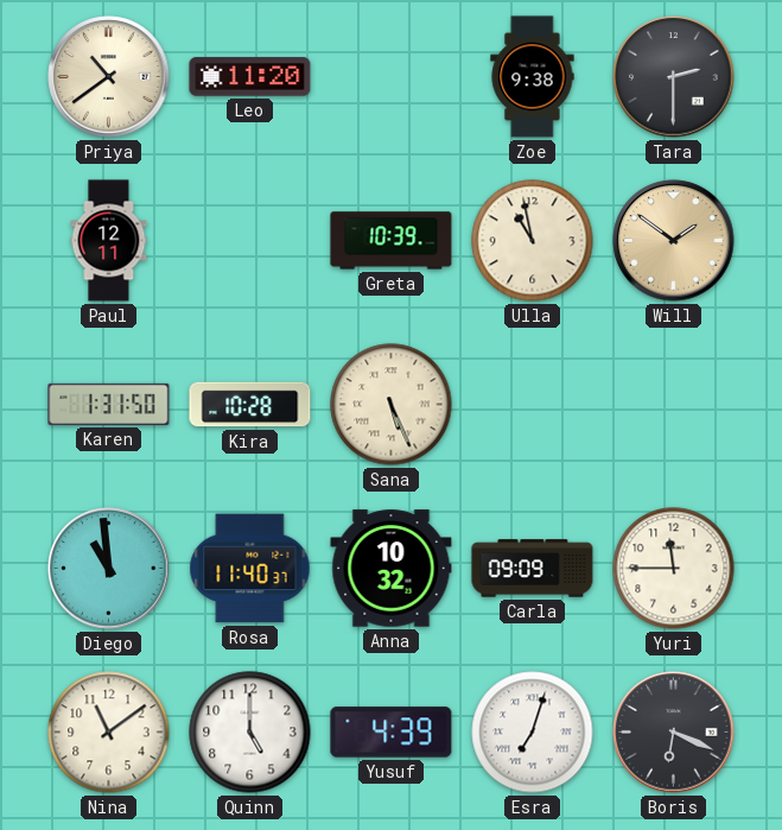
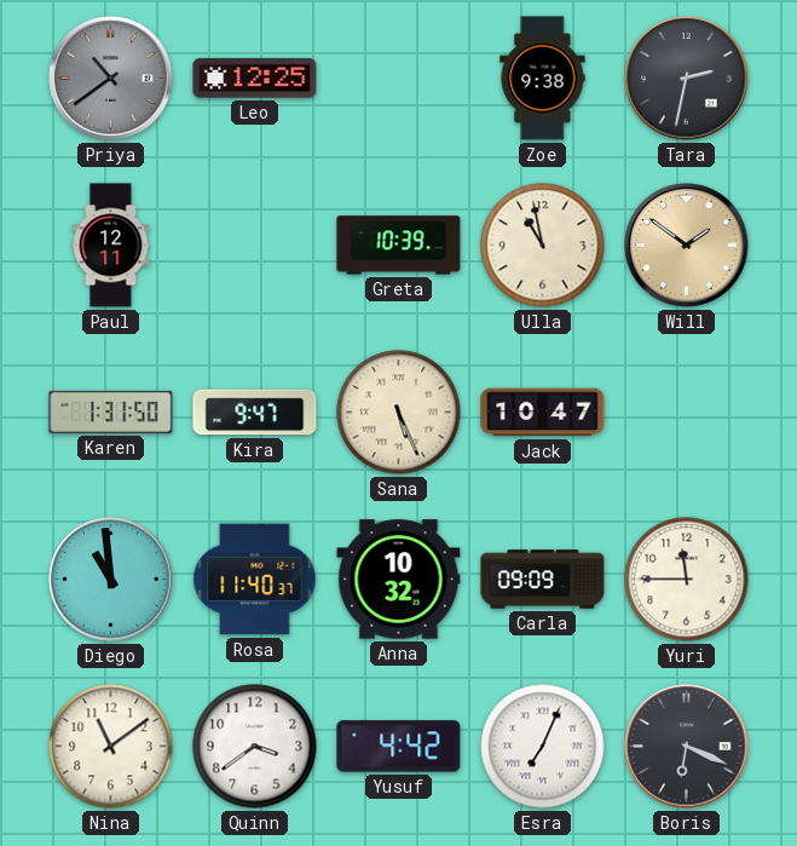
Priya dial: cream -> grey
Leo: 11:20 -> 12:25
Tara: 2:30 -> 2:32
Kira: 10:28 -> 9:47
Jack: none -> 10:47
Quinn: 5:00 -> 3:39
Yusuf: 4:39 -> 4:42
Esra: 7:03 -> 7:04
